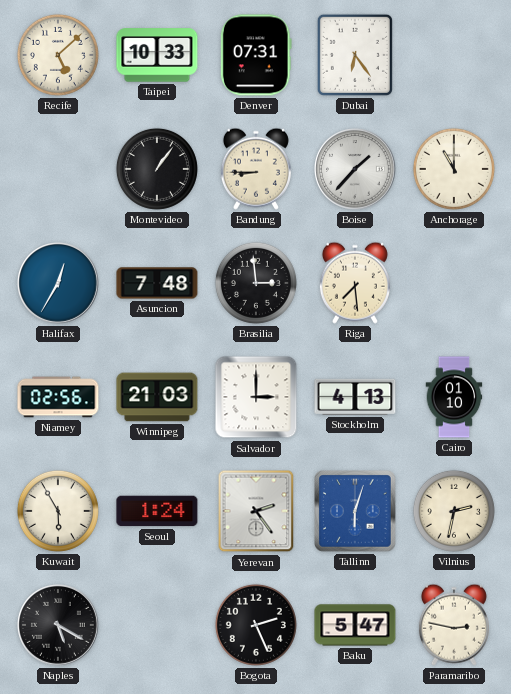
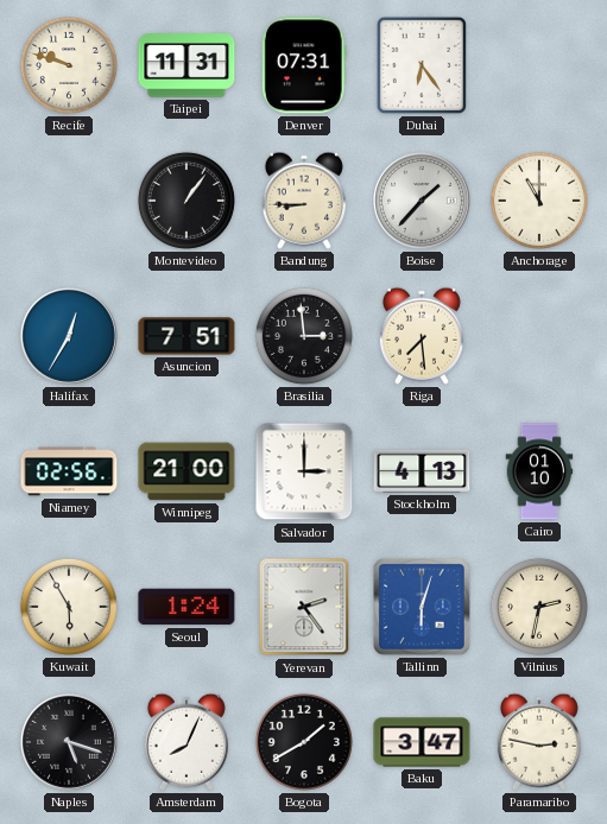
Recife: 5:08 -> 9:48
Taipei: 10:33 -> 11:31
Asuncion: 7:48 -> 7:51
Winnipeg: 21:03 -> 21:00
Naples: 5:20 -> 5:18
Amsterdam: none -> 8:04
Bogota: 2:26 -> 1:40
Baku: 5:47 -> 3:47
